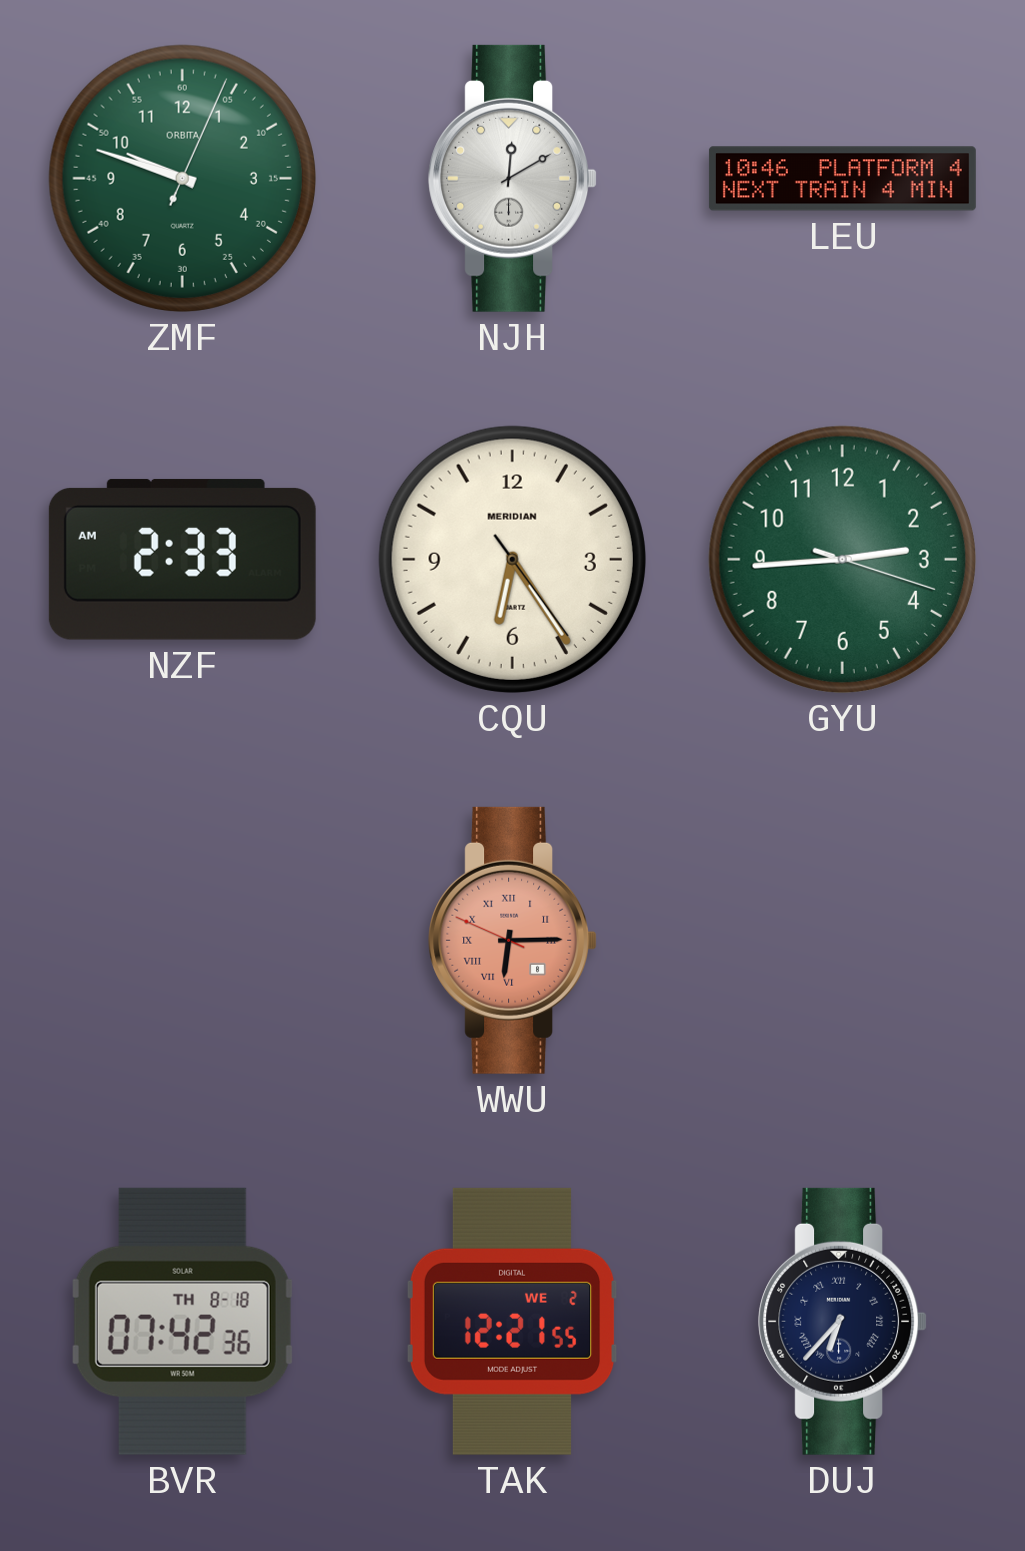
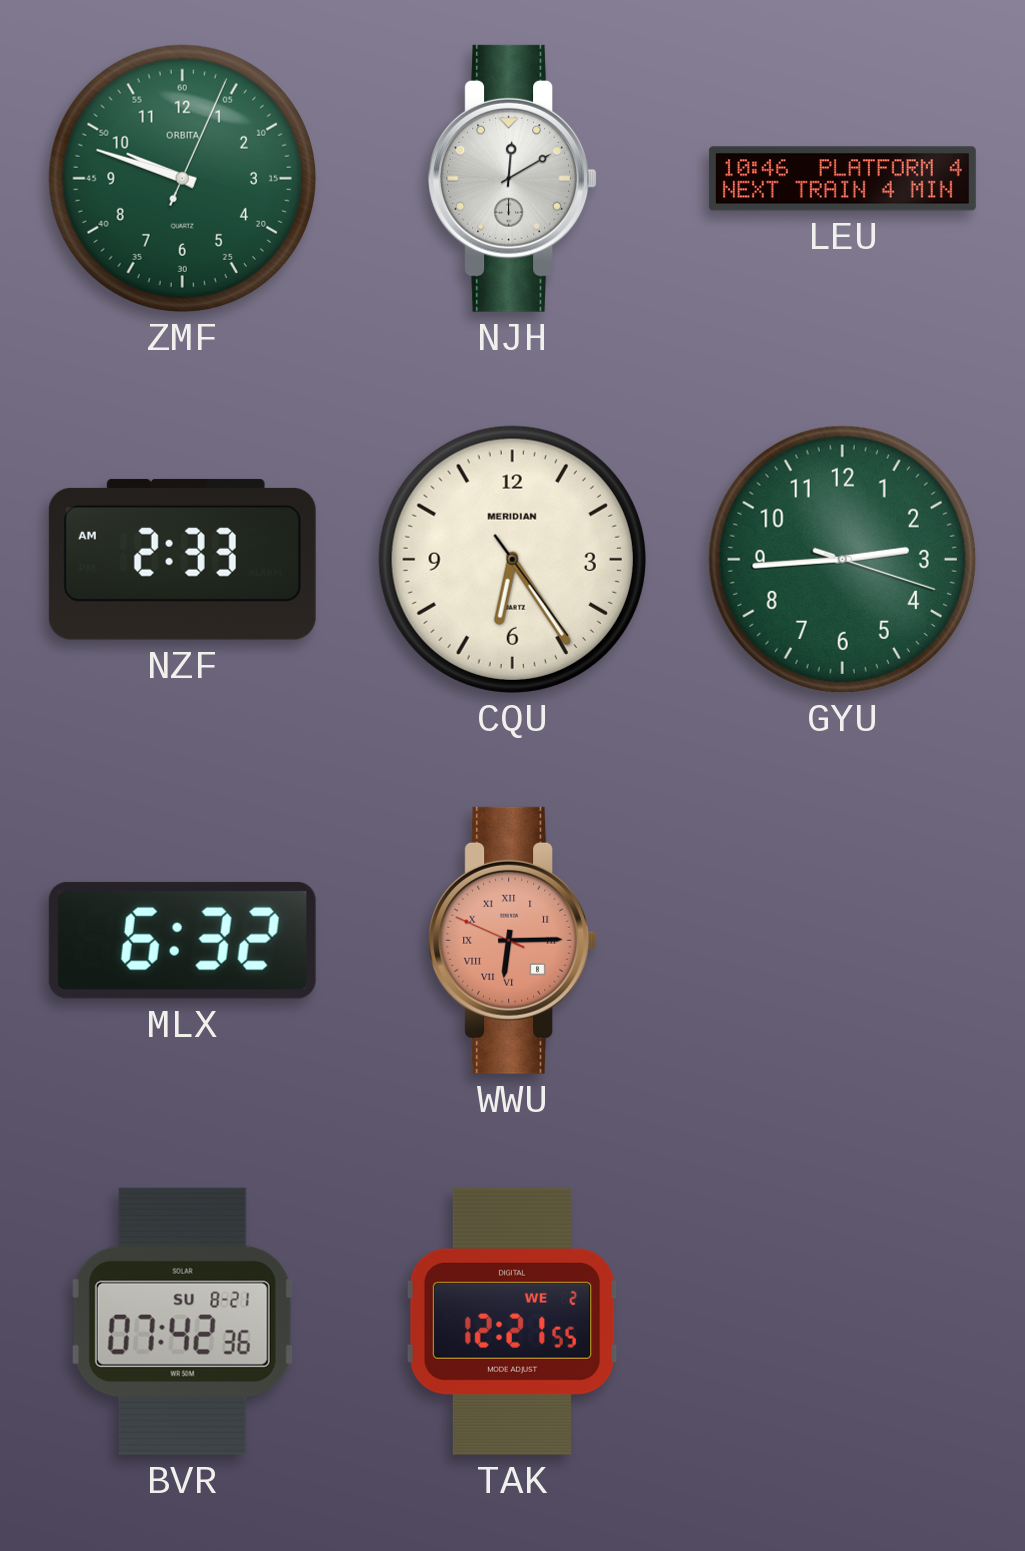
MLX: none -> 6:32
BVR date: TH 8-18 -> SU 8-21
DUJ: 6:37 -> none
